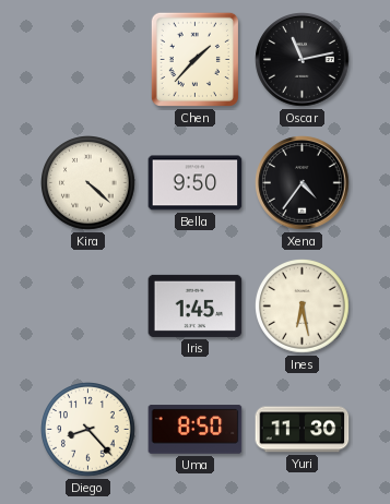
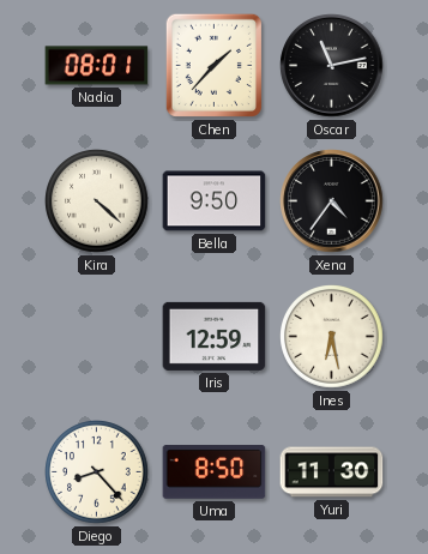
Nadia: none -> 08:01
Iris: 1:45 -> 12:59
